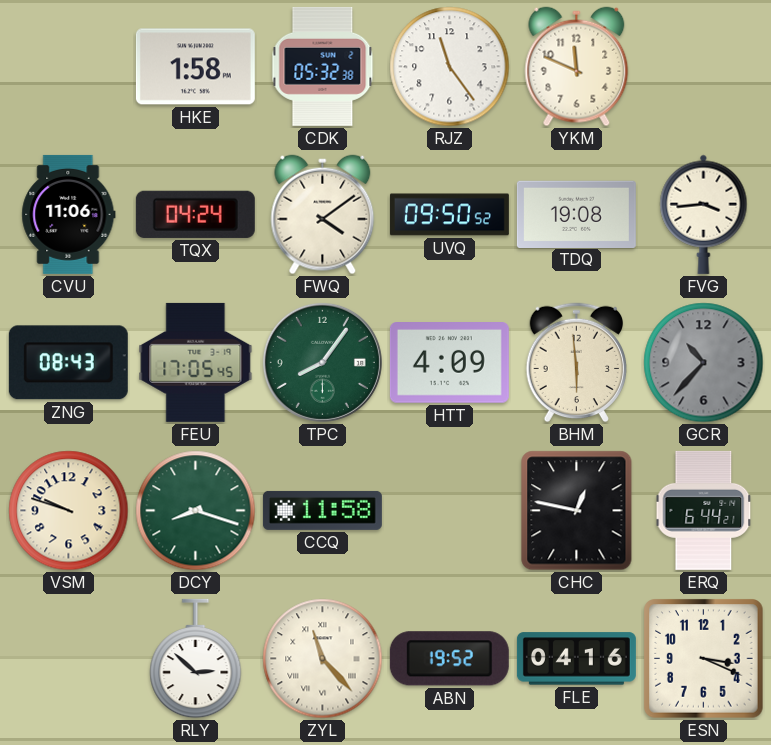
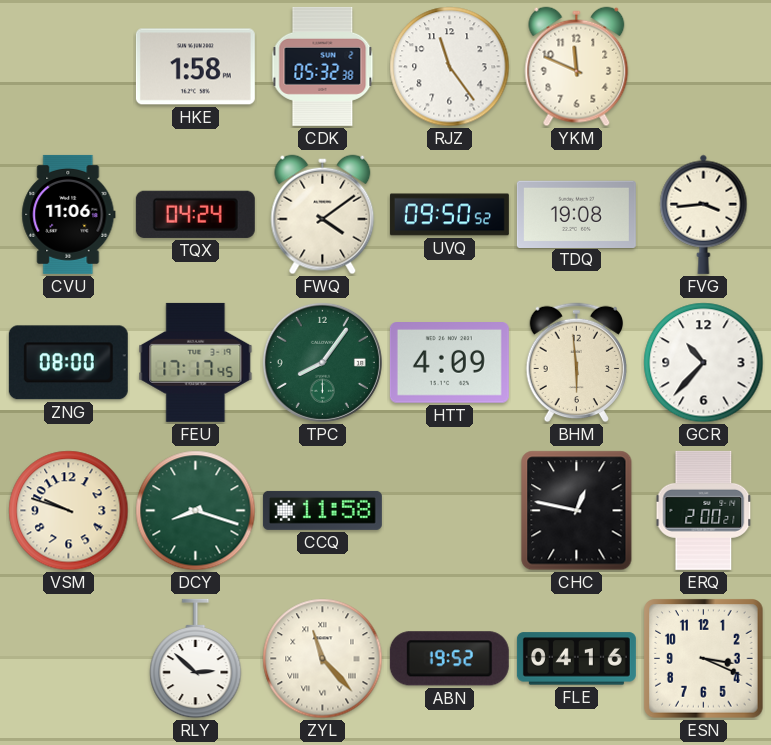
ZNG: 08:43 -> 08:00
FEU: 17:05 -> 17:17
GCR dial: grey -> white
ERQ: 6:44 -> 2:00
